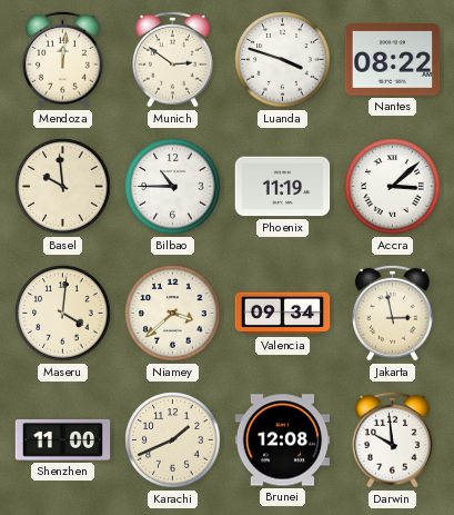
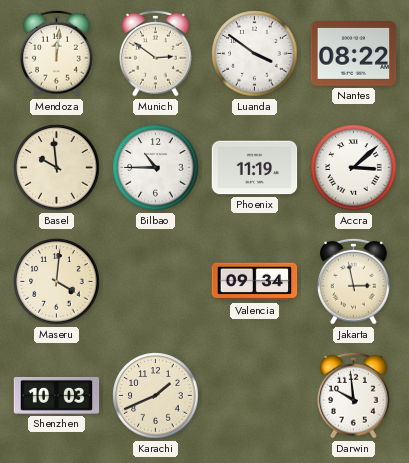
Luanda: 3:48 -> 3:51
Niamey: 3:38 -> none
Shenzhen: 11:00 -> 10:03
Brunei: 12:08 -> none
